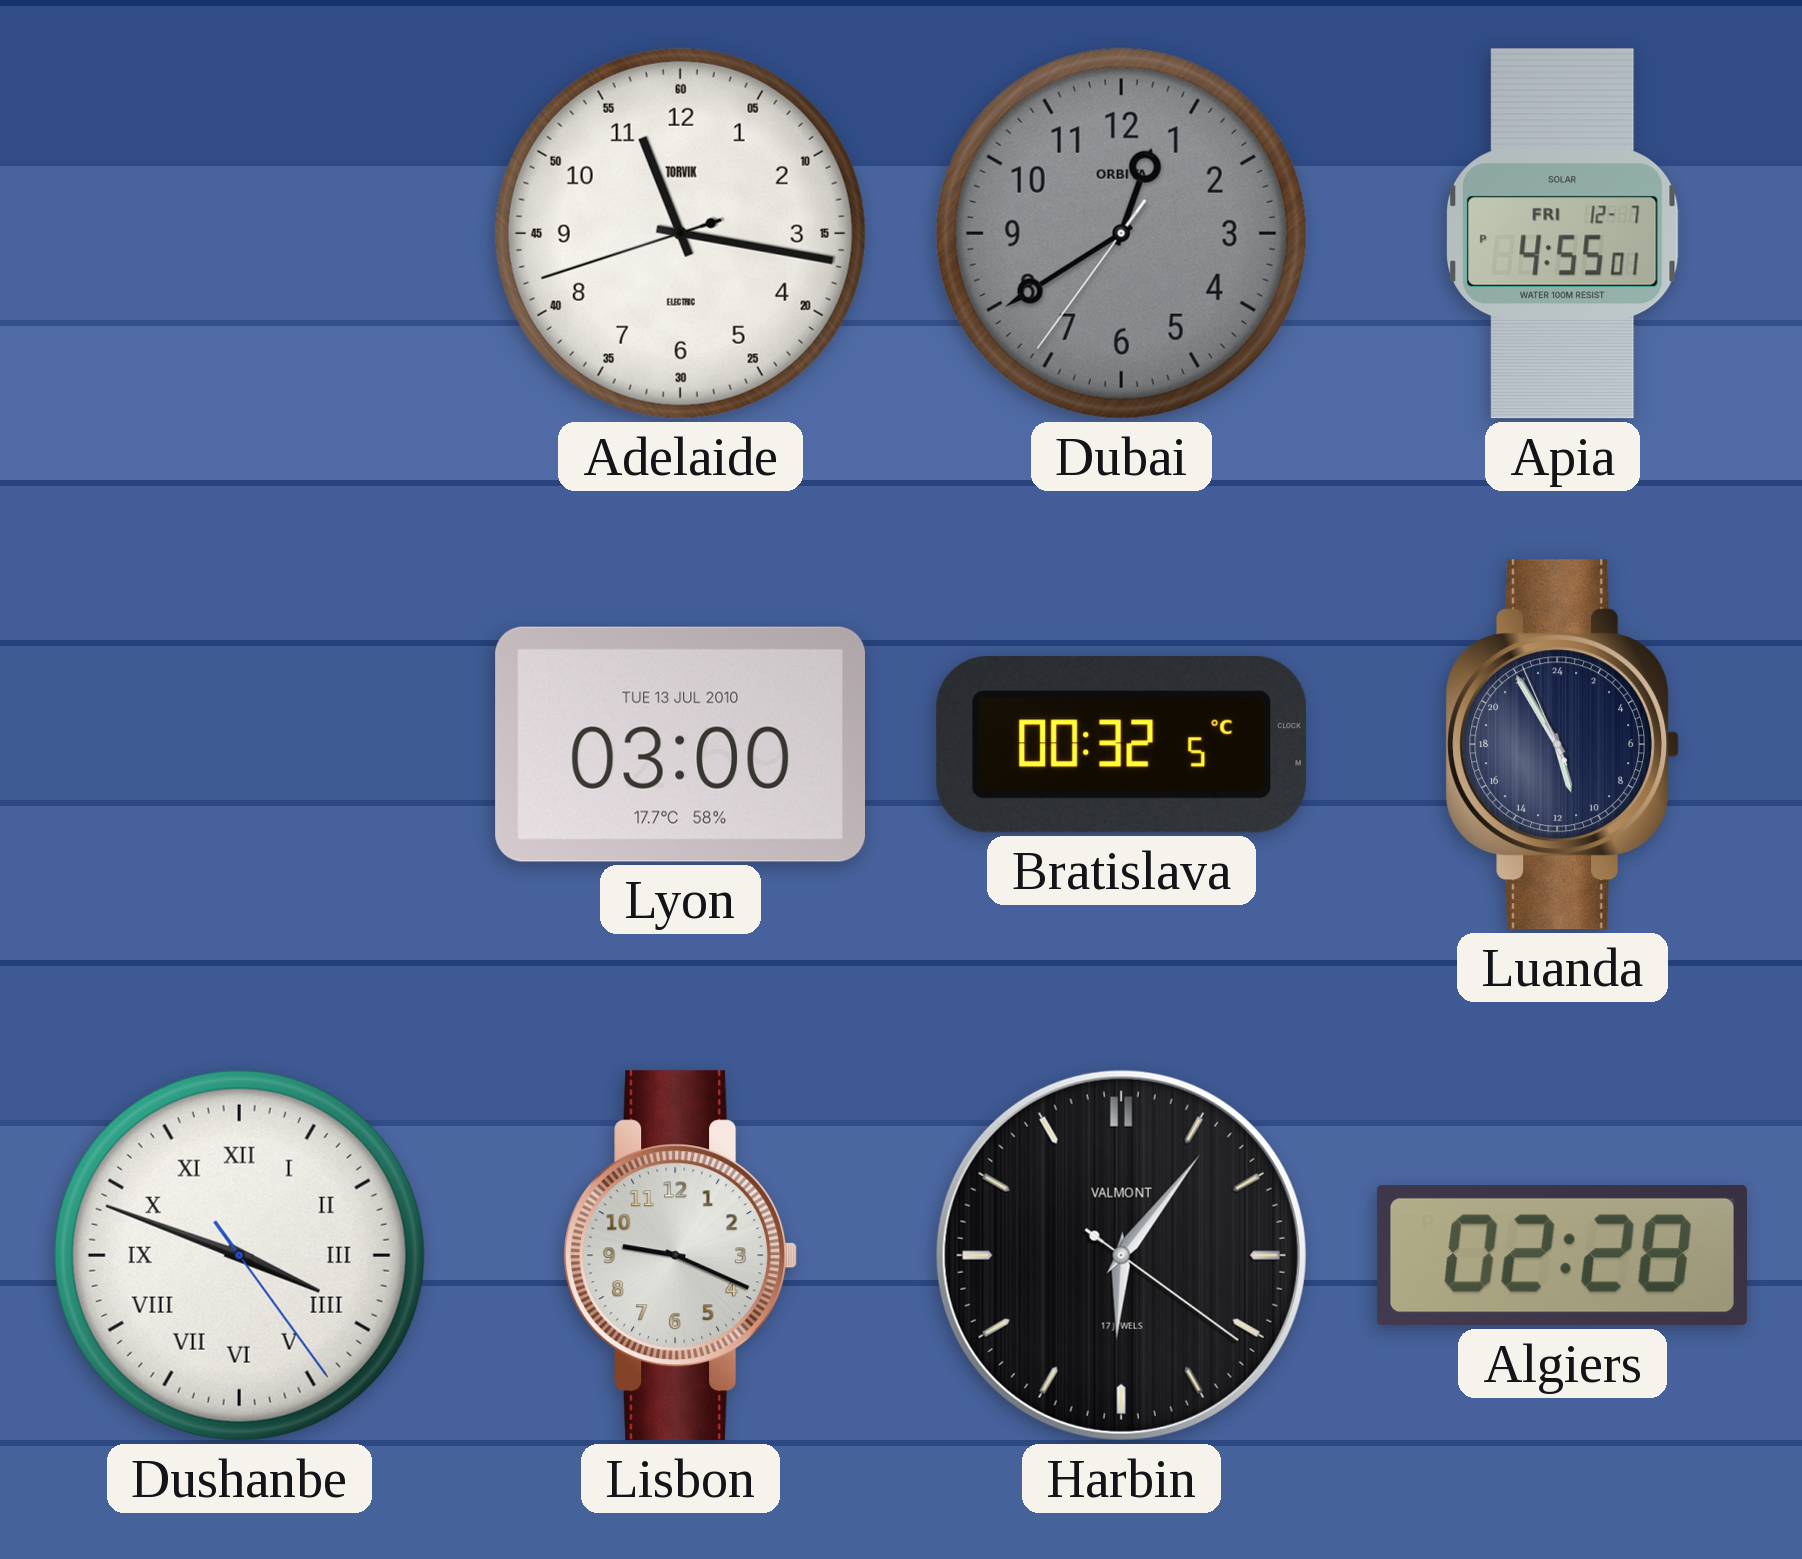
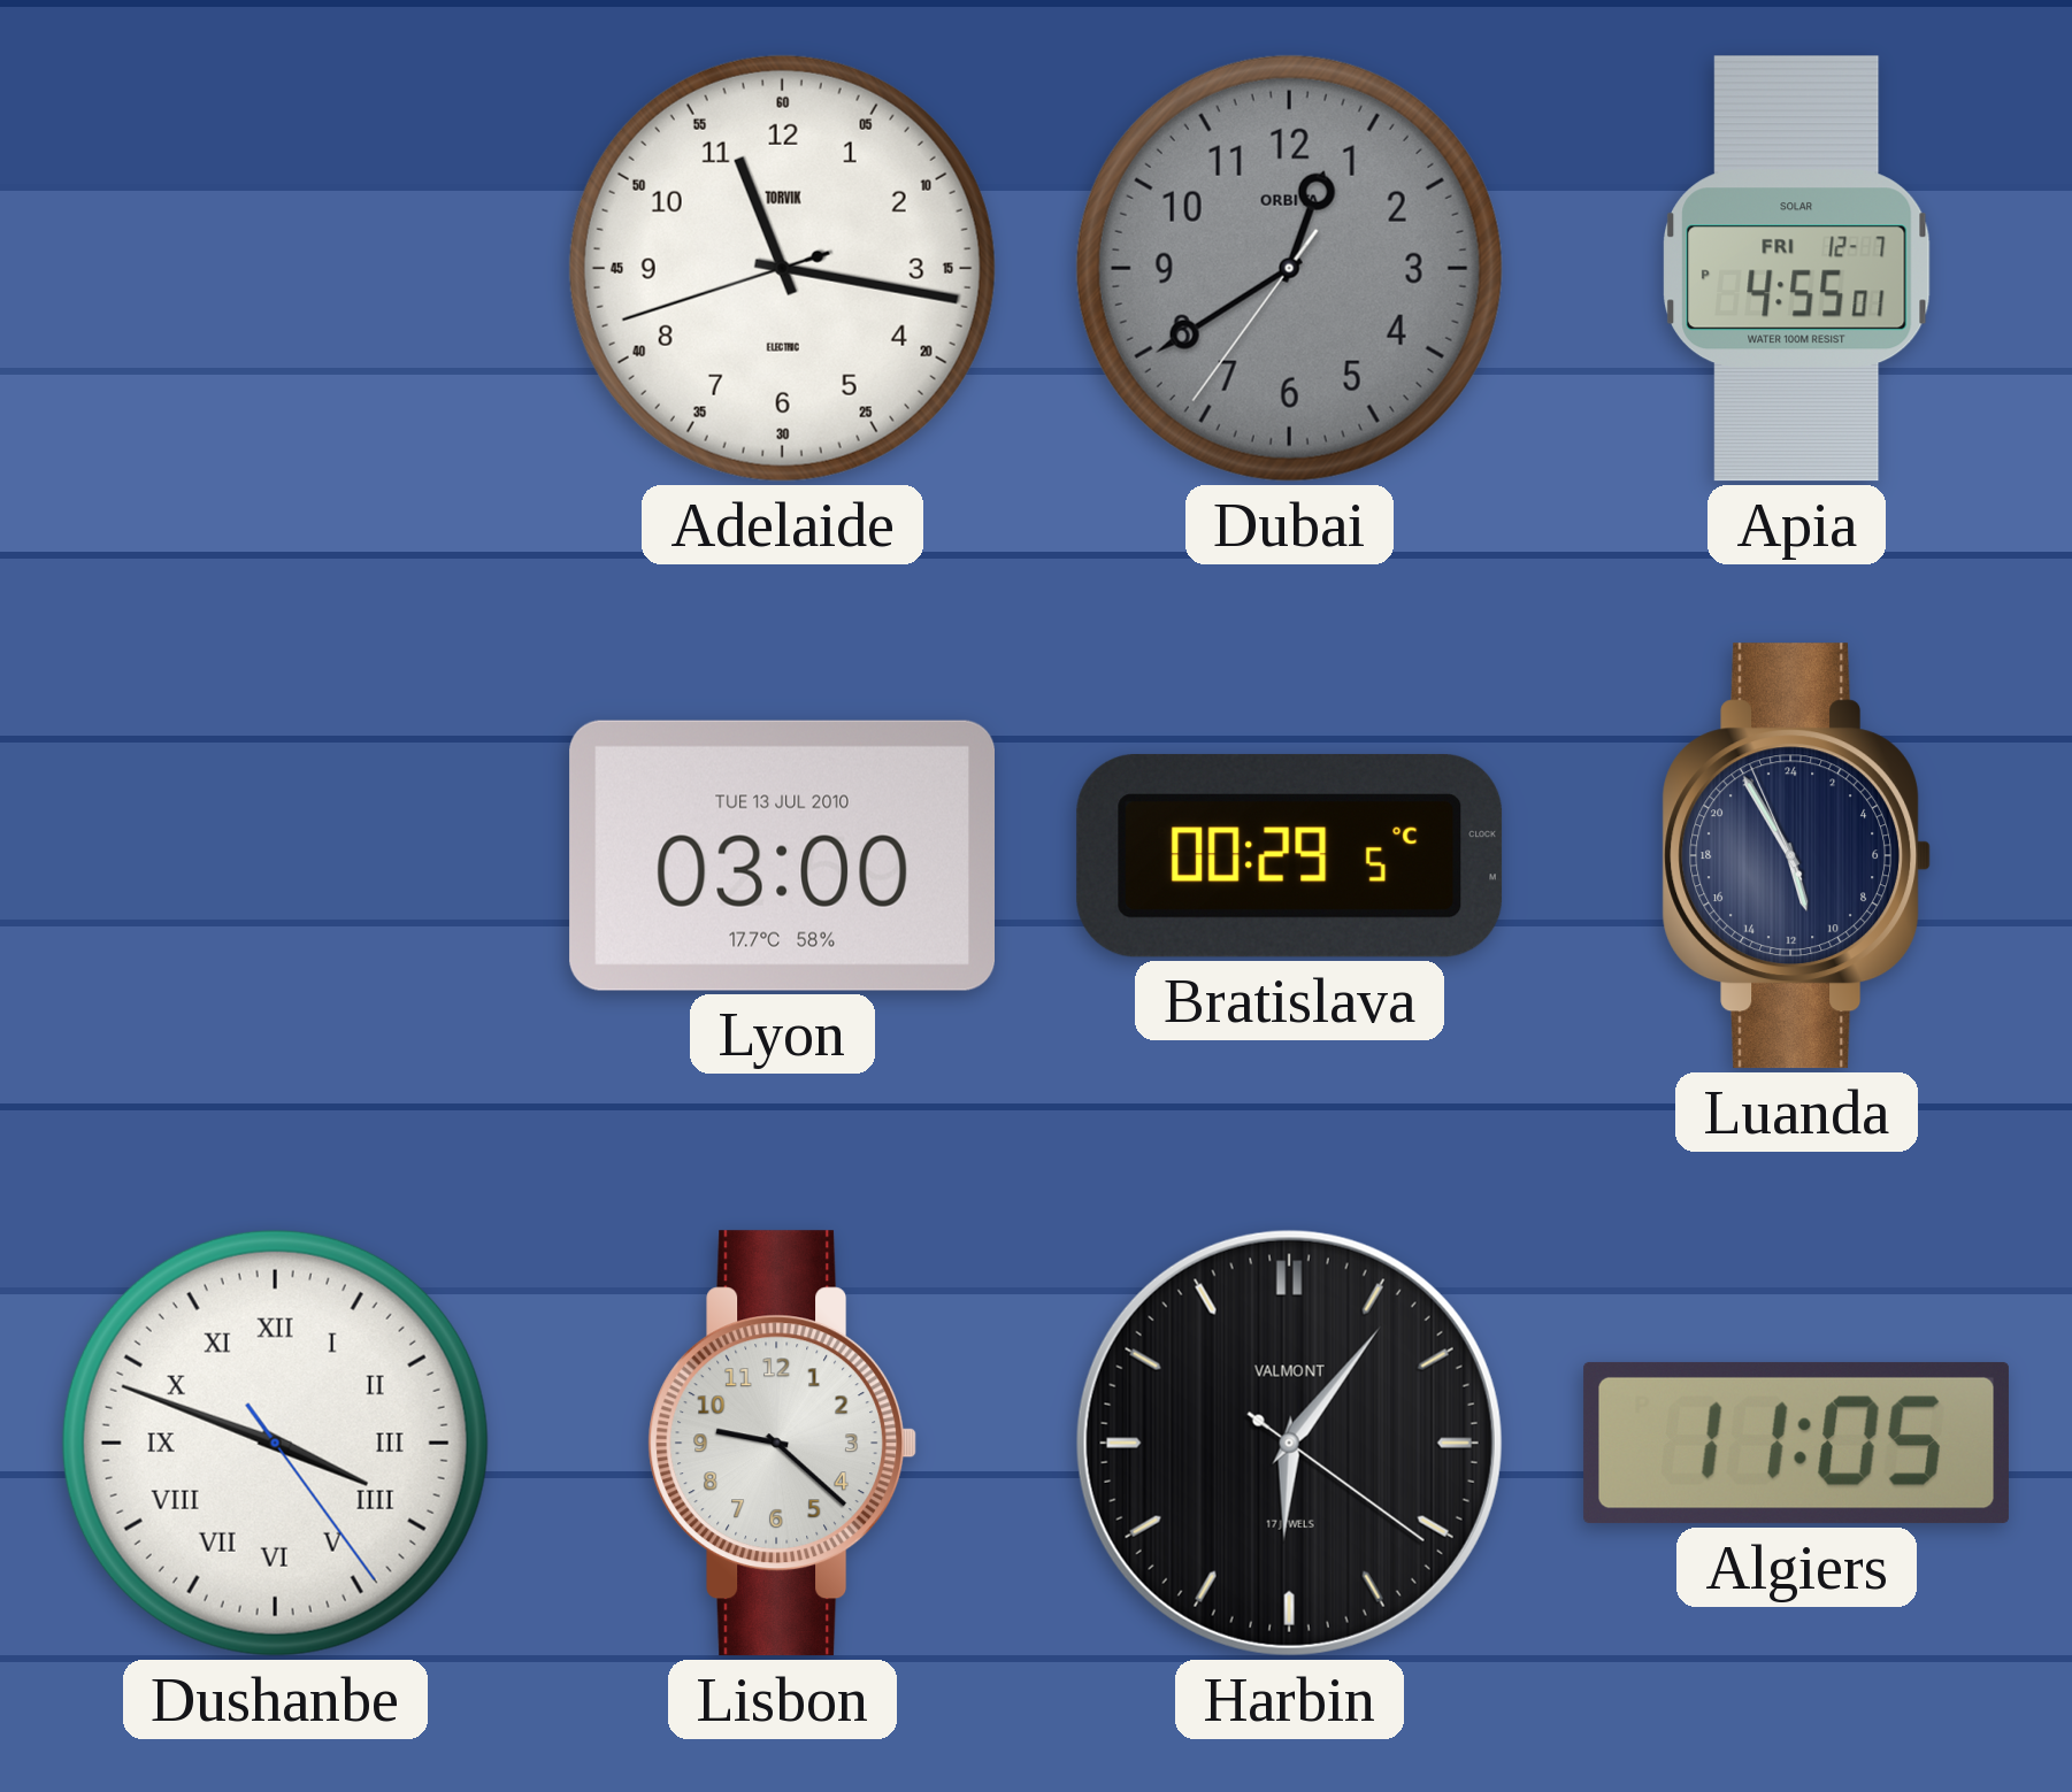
Bratislava: 00:32 -> 00:29
Lisbon: 9:19 -> 9:22
Algiers: 02:28 -> 11:05
